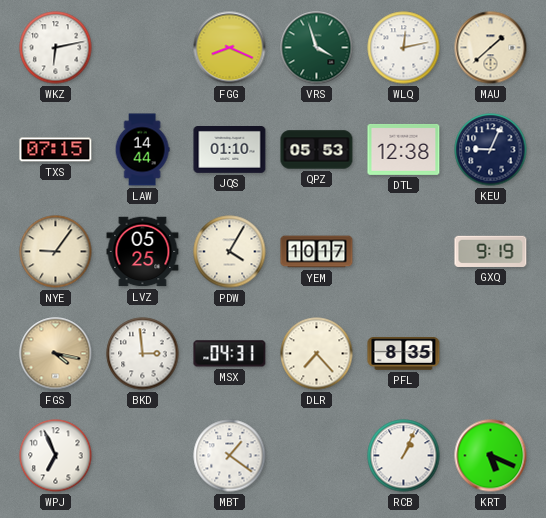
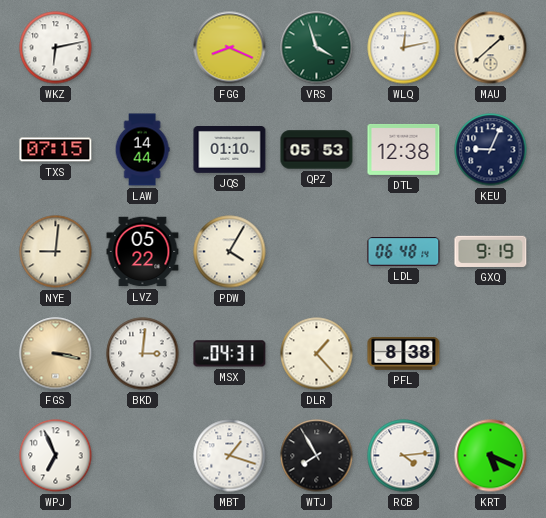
NYE: 9:06 -> 9:01
LVZ: 05:25 -> 05:22
YEM: 10:17 -> none
LDL: none -> 06:48
FGS: 4:17 -> 3:17
BKD: 2:59 -> 3:01
DLR: 7:23 -> 1:23
PFL: 8:35 -> 8:38
MBT: 1:21 -> 1:18
WTJ: none -> 7:55
RCB: 1:04 -> 4:14
